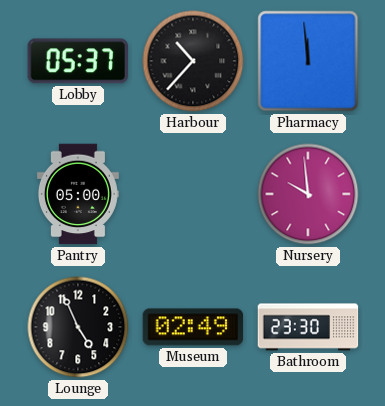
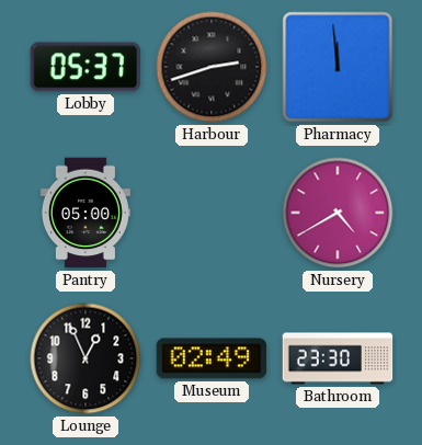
Harbour: 10:37 -> 2:42
Nursery: 9:59 -> 4:40
Lounge: 4:56 -> 12:56
